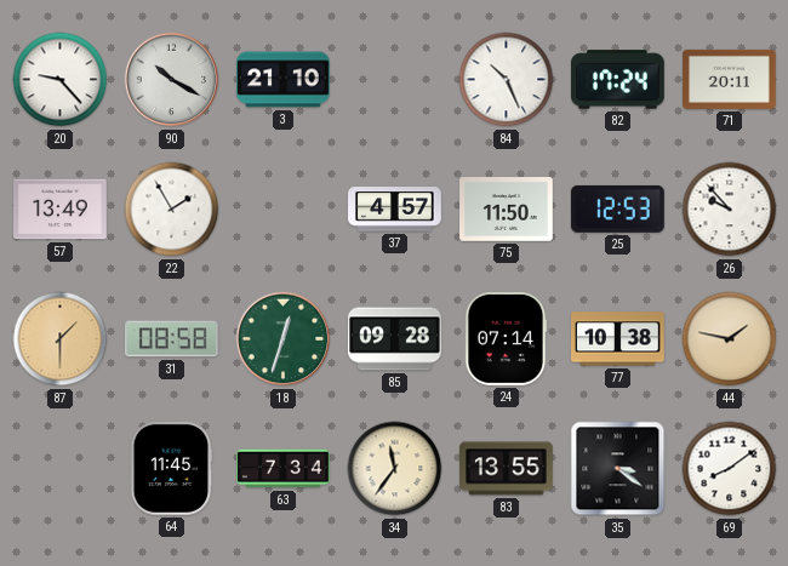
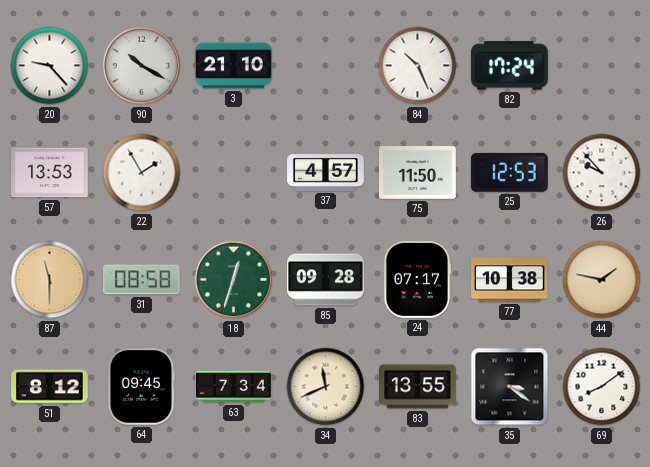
71: 20:11 -> none
57: 13:49 -> 13:53
87: 1:30 -> 11:30
24: 07:14 -> 07:17
51: none -> 8:12
64: 11:45 -> 09:45
34: 11:36 -> 11:41
